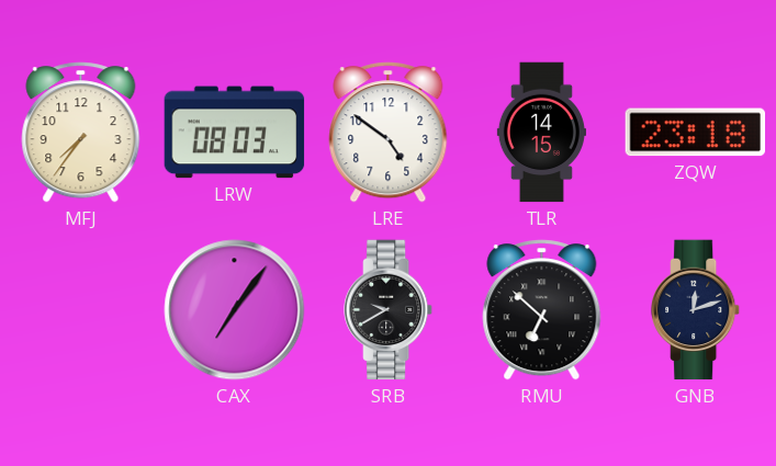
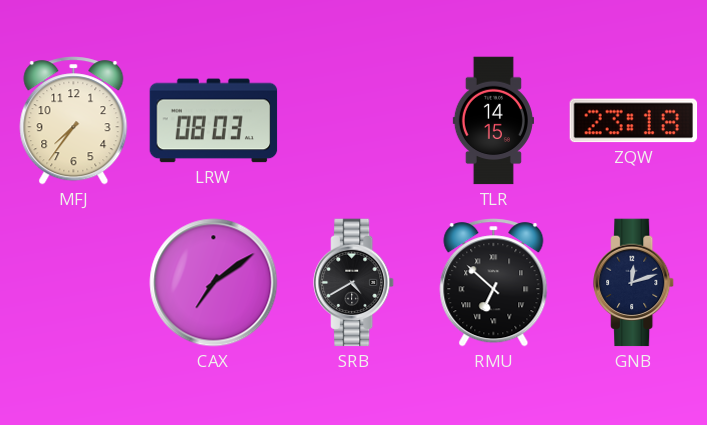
LRE: 4:51 -> none
CAX: 7:06 -> 7:09
SRB: 9:40 -> 4:40
